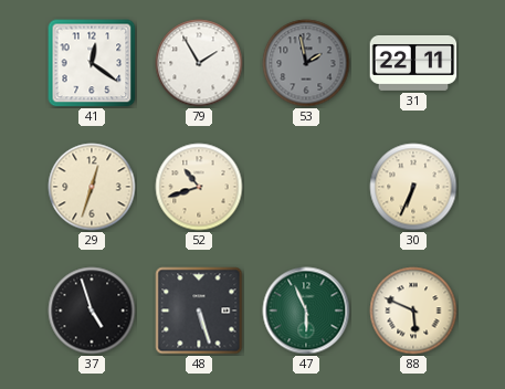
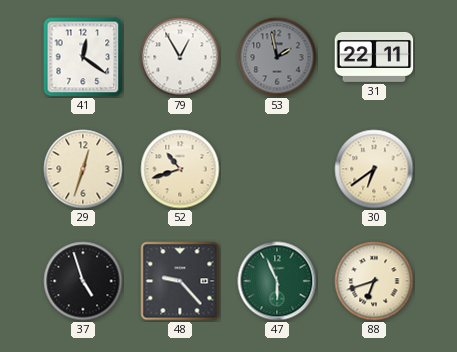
79: 1:55 -> 12:55
30: 6:34 -> 6:39
48: 5:27 -> 9:23
88: 5:49 -> 6:42
